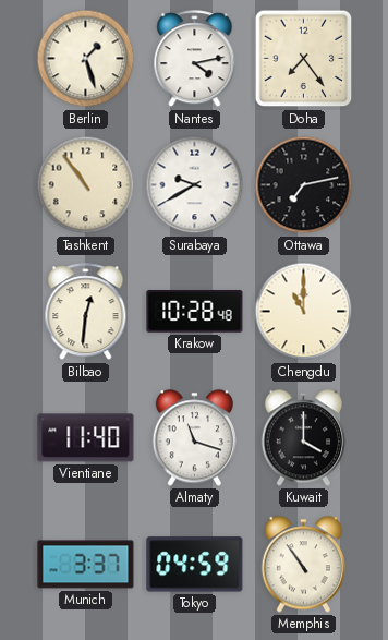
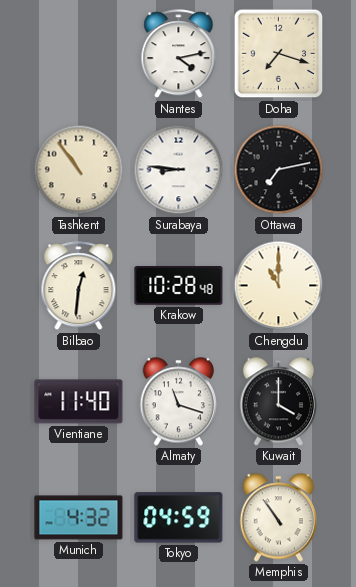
Berlin: 1:27 -> none
Doha: 7:24 -> 7:18
Surabaya: 9:40 -> 8:46
Munich: 3:37 -> 4:32
